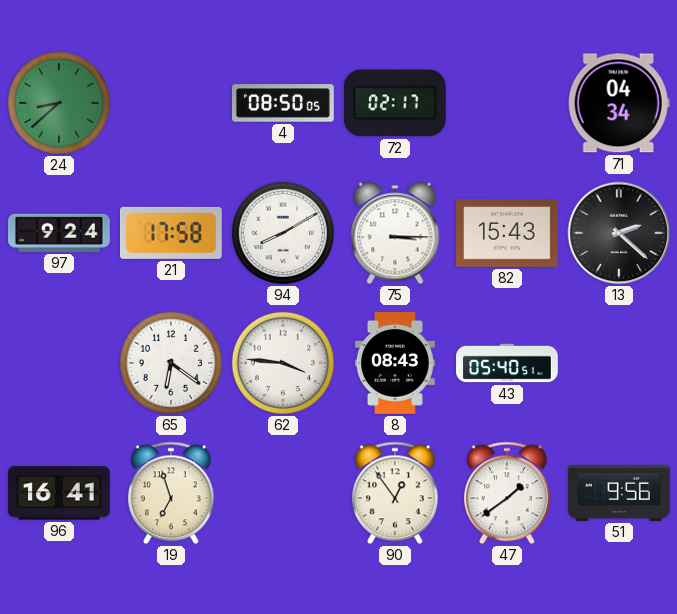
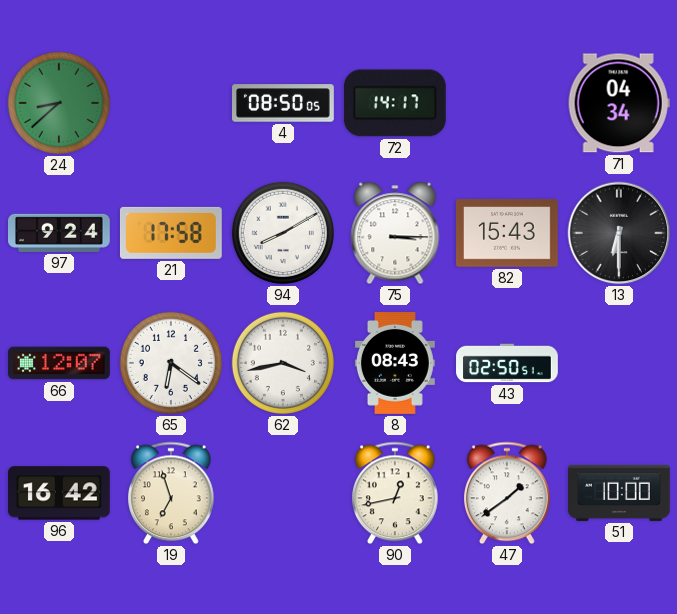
72: 02:17 -> 14:17
13: 2:22 -> 6:30
66: none -> 12:07
62: 3:46 -> 3:43
43: 05:40 -> 02:50
96: 16:41 -> 16:42
90: 12:54 -> 12:43
51: 9:56 -> 10:00
